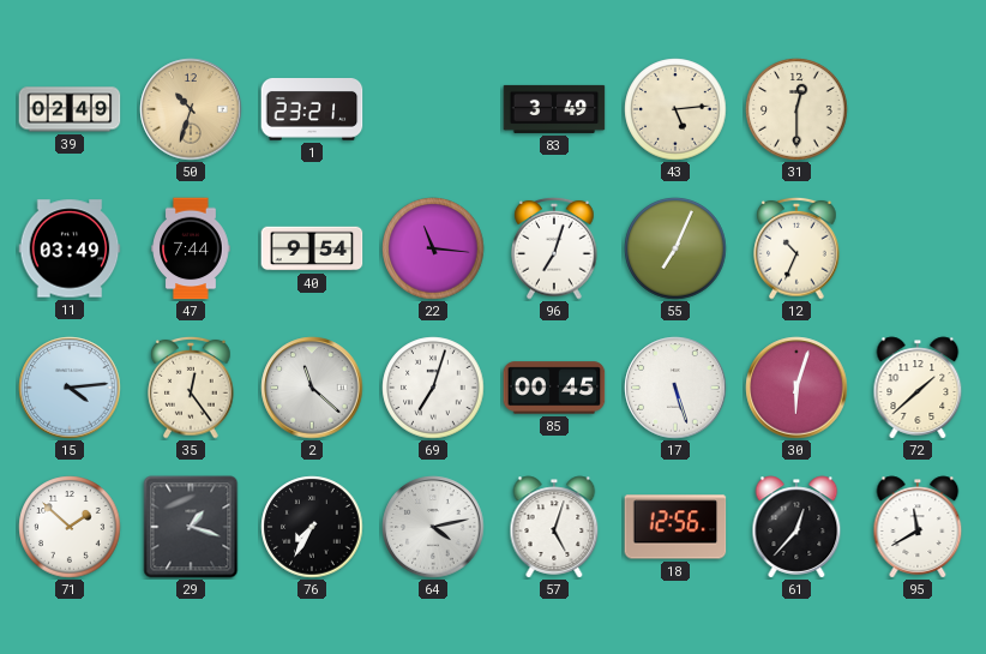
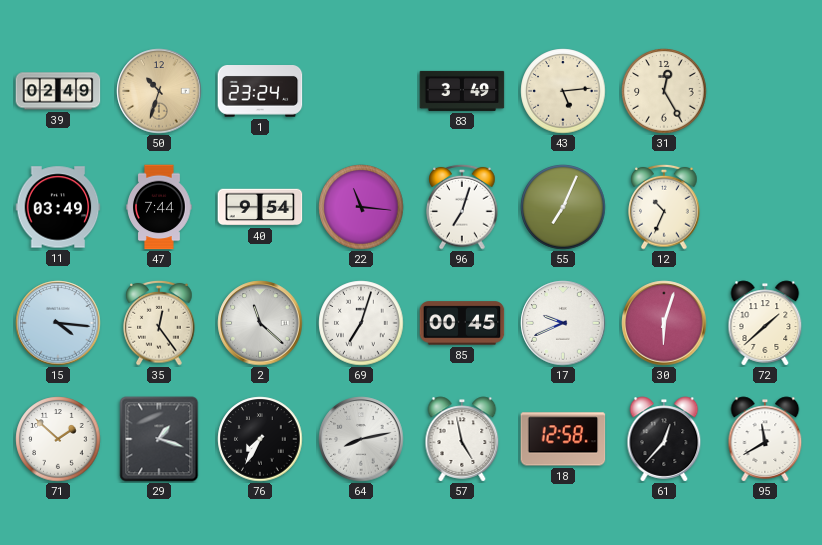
1: 23:21 -> 23:24
31: 12:30 -> 12:25
15: 4:14 -> 4:16
17: 5:27 -> 9:41
64: 4:13 -> 8:13
57: 5:03 -> 4:58
18: 12:56 -> 12:58
